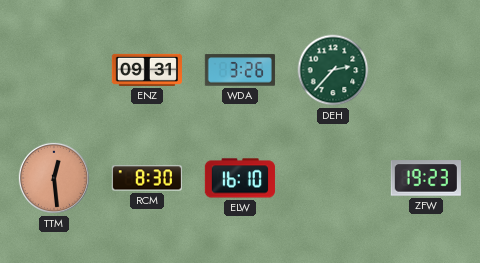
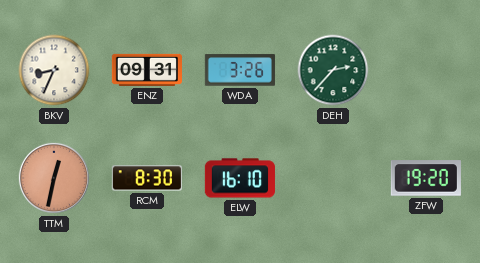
BKV: none -> 8:34
TTM: 12:29 -> 12:32
ZFW: 19:23 -> 19:20
